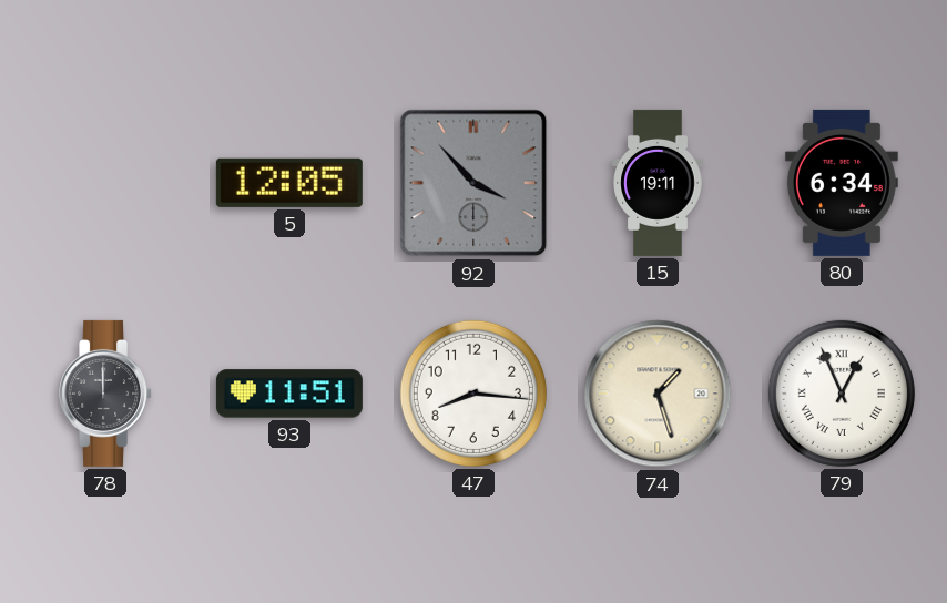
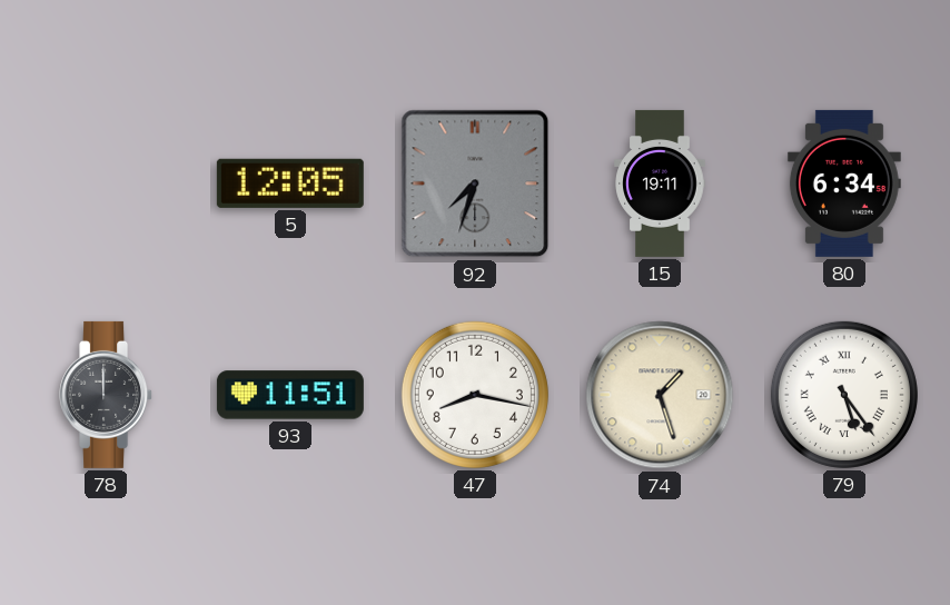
92: 3:53 -> 7:33
47: 8:16 -> 8:17
79: 12:56 -> 5:24
